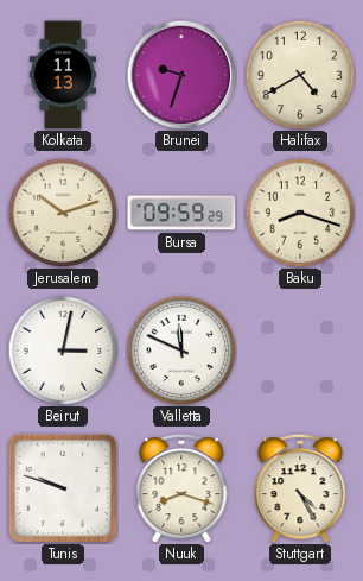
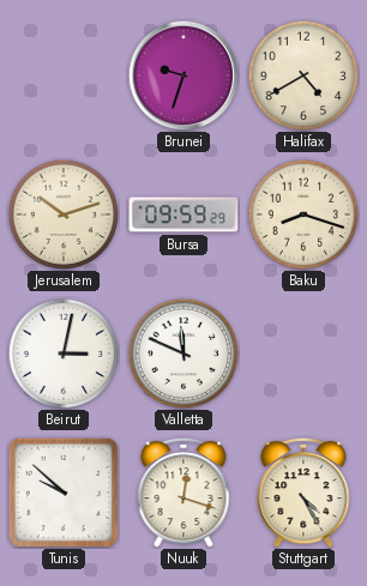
Kolkata: 11:13 -> none
Tunis: 9:48 -> 9:52
Nuuk: 8:18 -> 12:18
